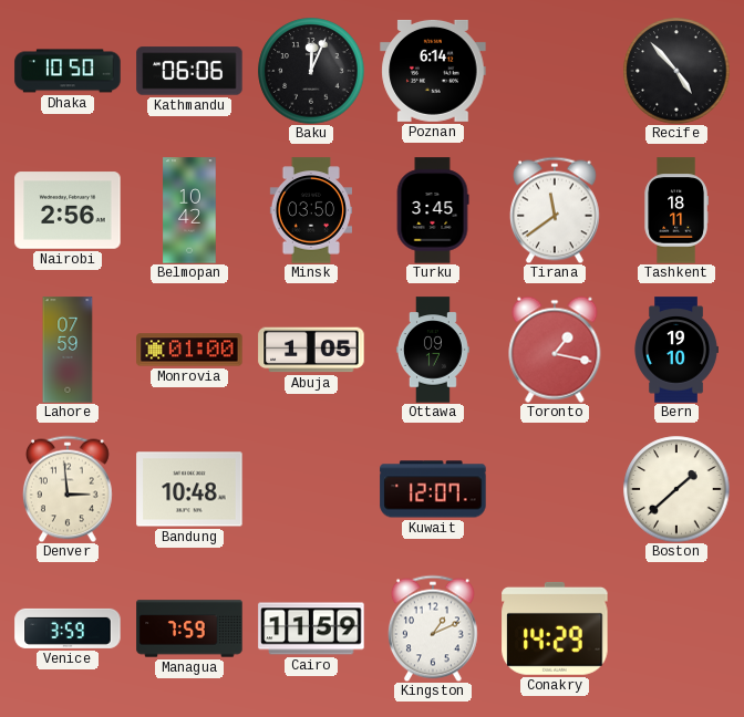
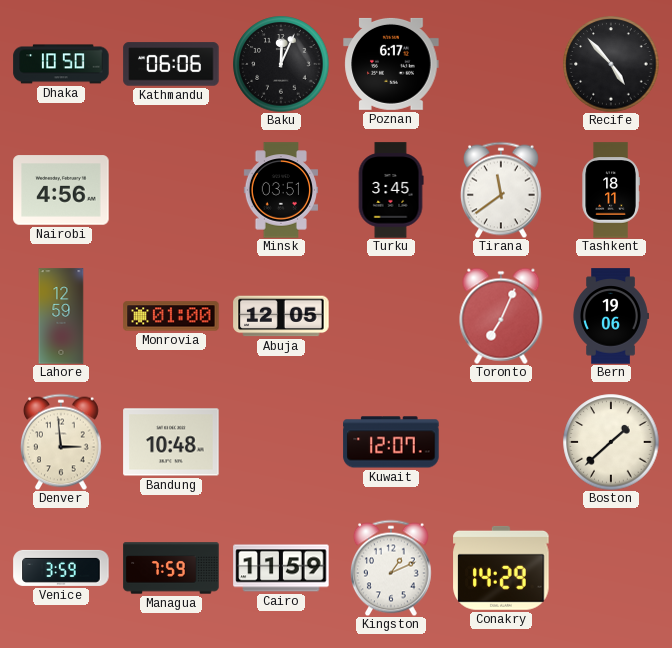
Poznan: 6:14 -> 6:17
Nairobi: 2:56 -> 4:56
Belmopan: 10:42 -> none
Minsk: 03:50 -> 03:51
Lahore: 07:59 -> 12:59
Abuja: 1:05 -> 12:05
Ottawa: 09:17 -> none
Toronto: 1:17 -> 7:04
Bern: 19:10 -> 19:06
